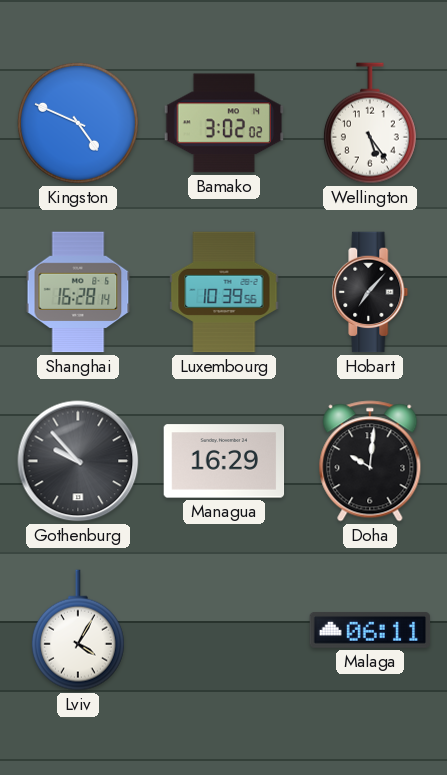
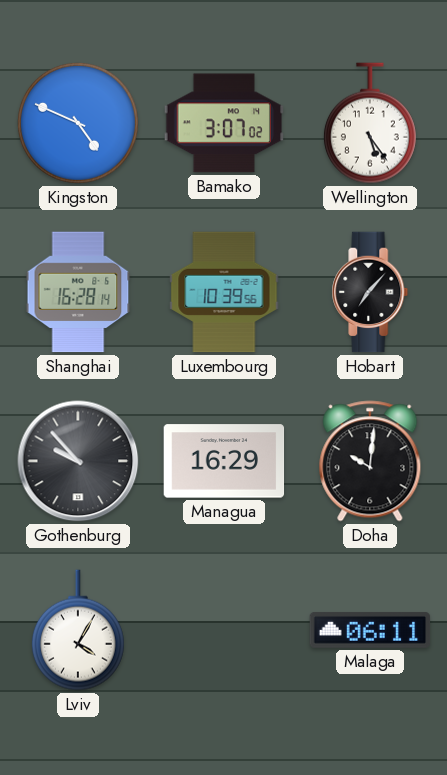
Bamako: 3:02 -> 3:07
